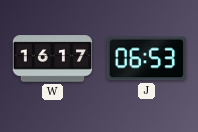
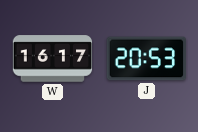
J: 06:53 -> 20:53
